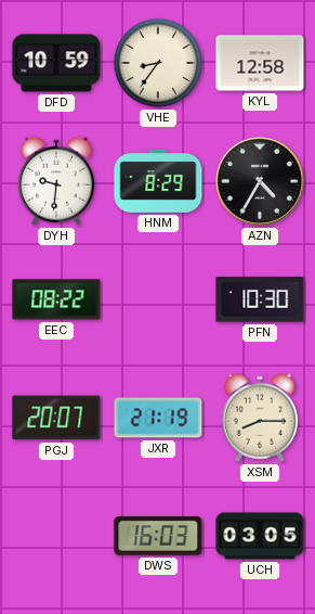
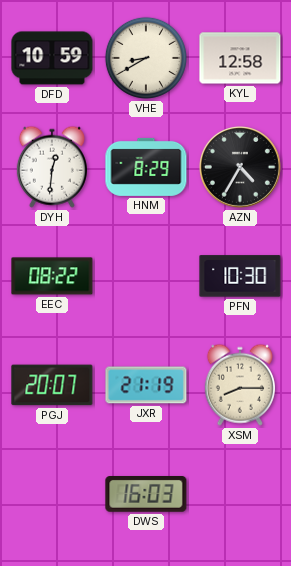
VHE: 8:36 -> 8:40
DYH: 9:31 -> 12:31
UCH: 03:05 -> none
